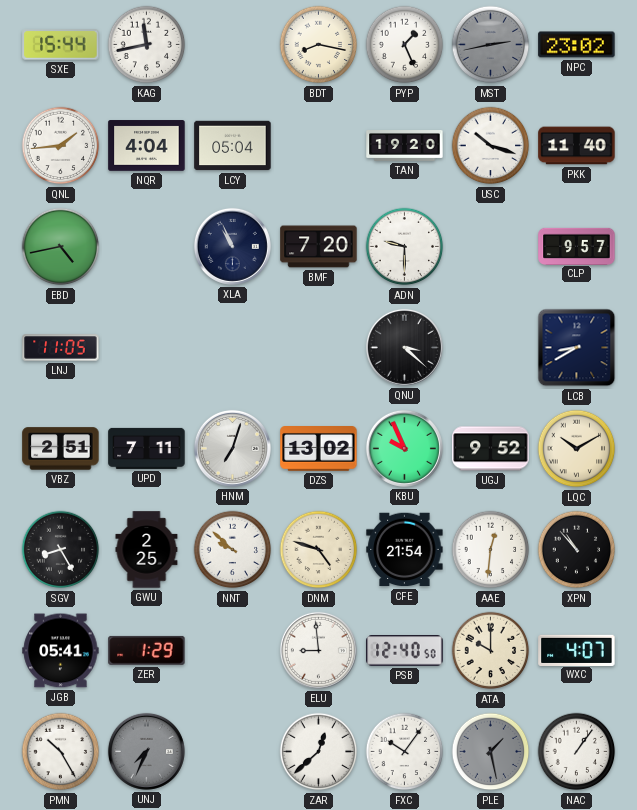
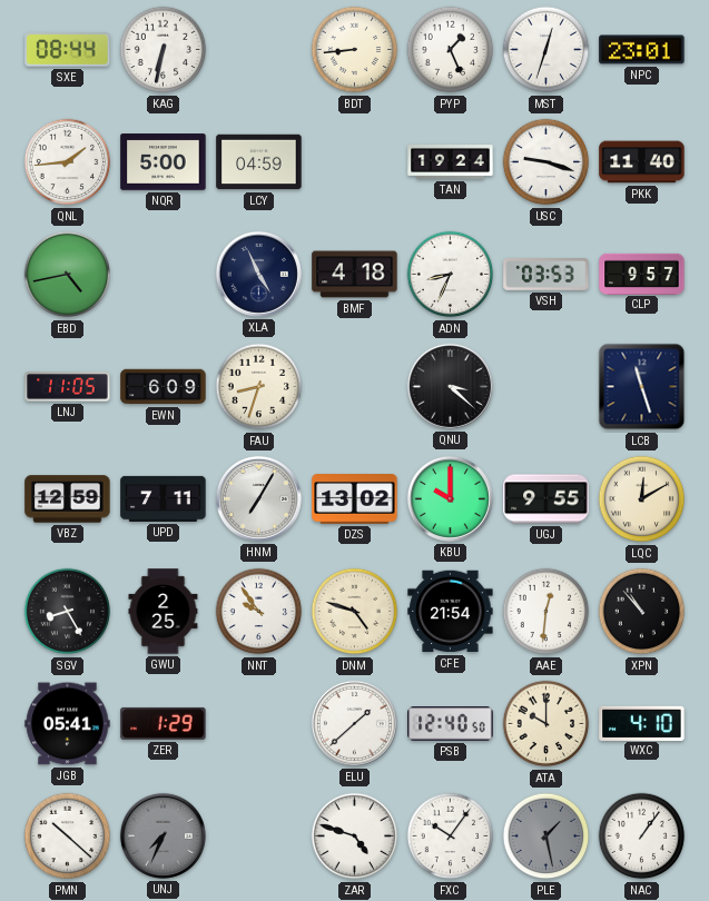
SXE: 15:44 -> 08:44
KAG: 11:43 -> 6:32
BDT: 8:17 -> 8:44
MST: 2:43 -> 12:33
MST dial: grey -> white
NPC: 23:02 -> 23:01
NQR: 4:04 -> 5:00
LCY: 05:04 -> 04:59
TAN: 19:20 -> 19:24
USC: 10:18 -> 9:18
XLA: 10:56 -> 4:56
BMF: 7:20 -> 4:18
ADN: 9:30 -> 8:34
VSH: none -> 03:53
EWN: none -> 6:09
FAU: none -> 8:33
LCB: 8:40 -> 11:27
VBZ: 2:51 -> 12:59
HNM: 7:03 -> 7:05
KBU: 9:56 -> 10:00
UGJ: 9:52 -> 9:55
LQC: 10:10 -> 12:10
NNT: 9:52 -> 9:54
ELU: 8:59 -> 1:38
WXC: 4:07 -> 4:10
PMN: 10:25 -> 10:22
ZAR: 12:38 -> 4:48
